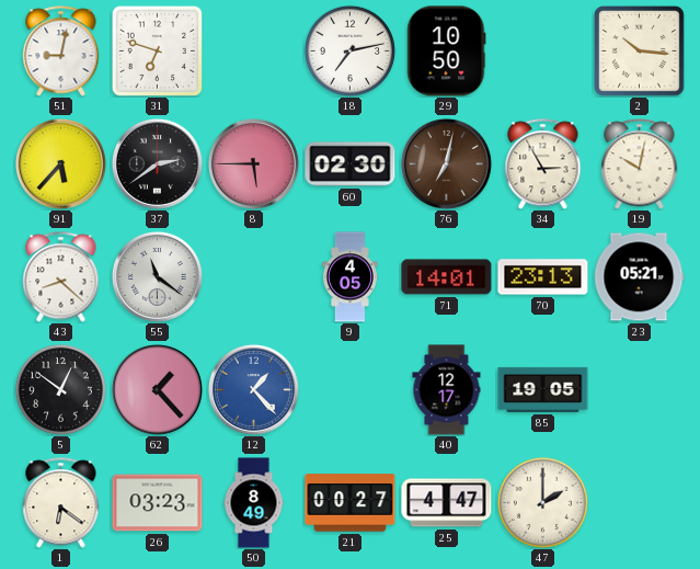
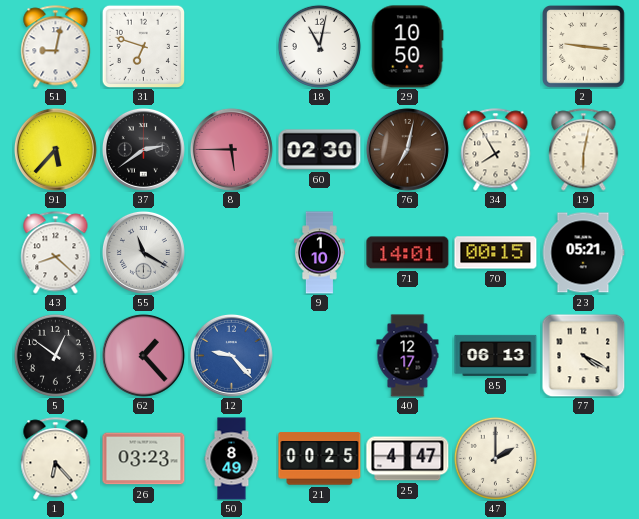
18: 7:13 -> 11:02
2: 10:16 -> 9:16
34: 2:55 -> 7:55
19: 10:02 -> 6:02
55: 11:21 -> 11:20
9: 4:05 -> 1:10
70: 23:13 -> 00:15
12: 1:23 -> 9:23
85: 19:05 -> 06:13
77: none -> 4:20
1: 6:21 -> 6:23
21: 00:27 -> 00:25
